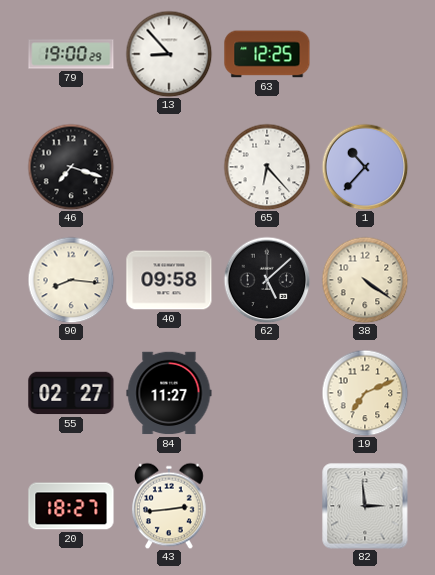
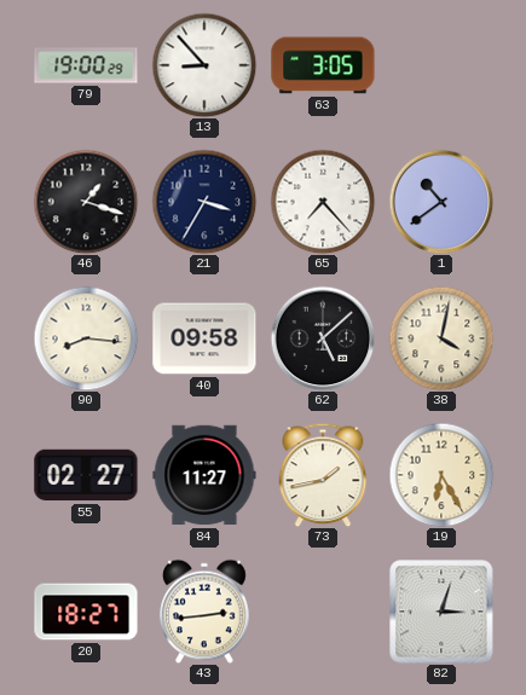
63: 12:25 -> 3:05
46: 7:18 -> 1:18
21: none -> 3:35
65: 6:23 -> 7:23
1: 10:37 -> 10:39
38: 4:21 -> 4:02
73: none -> 1:43
19: 7:11 -> 6:25
82: 2:59 -> 3:03
